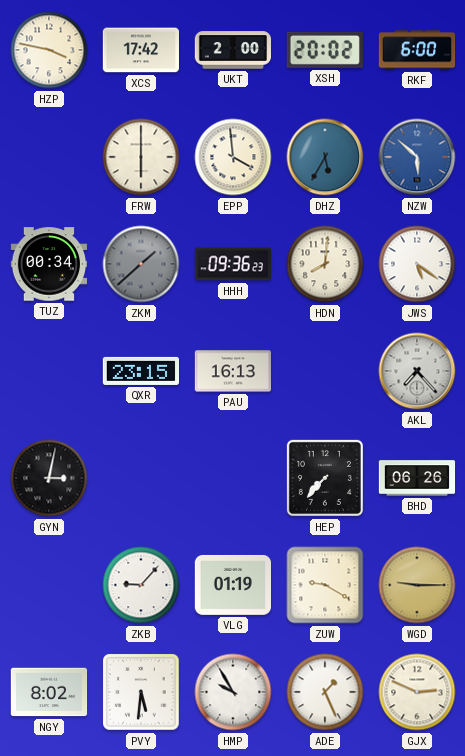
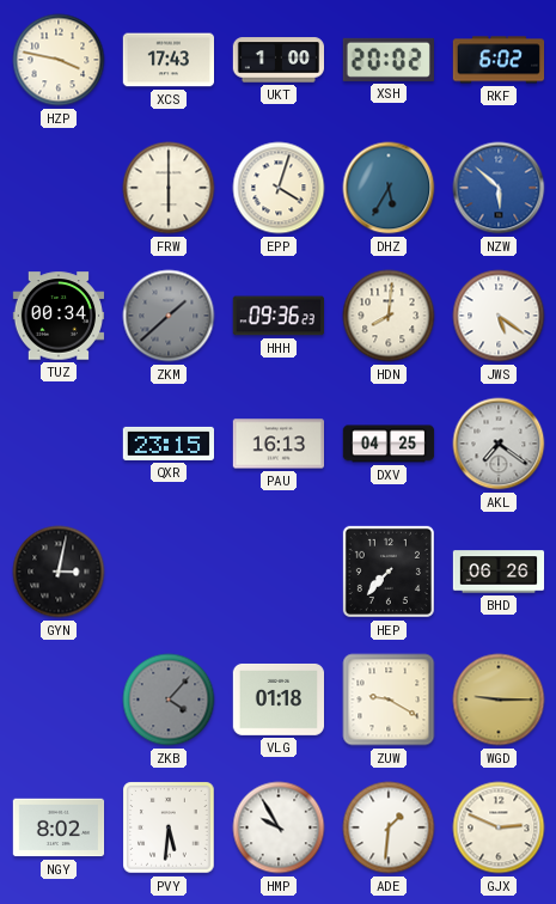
XCS: 17:42 -> 17:43
UKT: 2:00 -> 1:00
RKF: 6:00 -> 6:02
EPP: 3:59 -> 4:03
DXV: none -> 04:25
AKL: 7:23 -> 7:21
ZKB: 9:07 -> 4:07
ZKB dial: white -> grey
VLG: 01:19 -> 01:18
ADE: 1:26 -> 1:31
